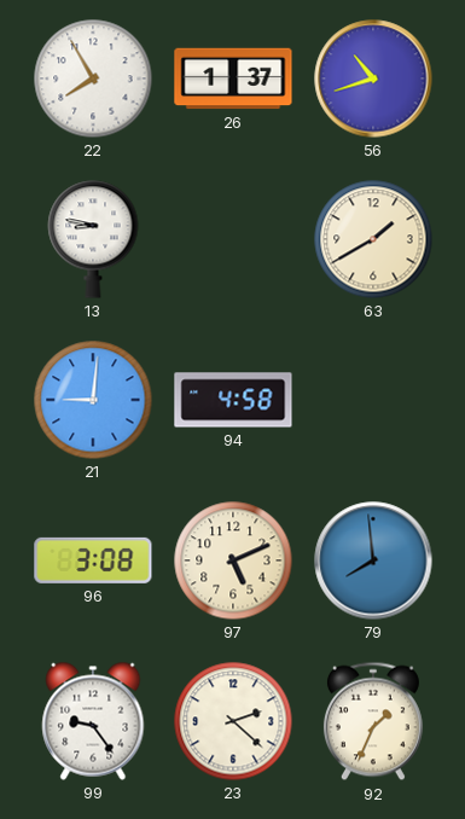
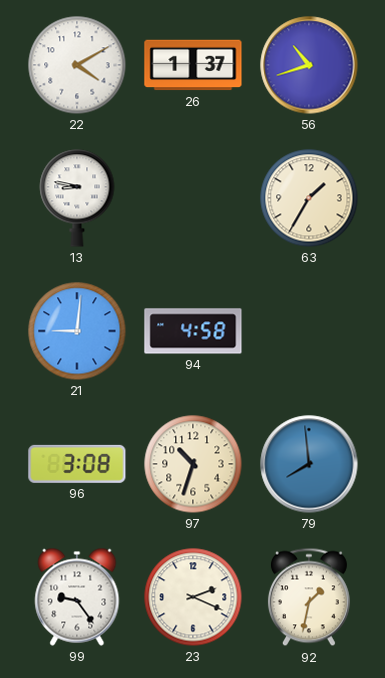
22: 7:55 -> 4:10
63: 1:40 -> 1:35
97: 5:11 -> 10:33
23: 2:22 -> 2:19
92: 1:34 -> 1:32
